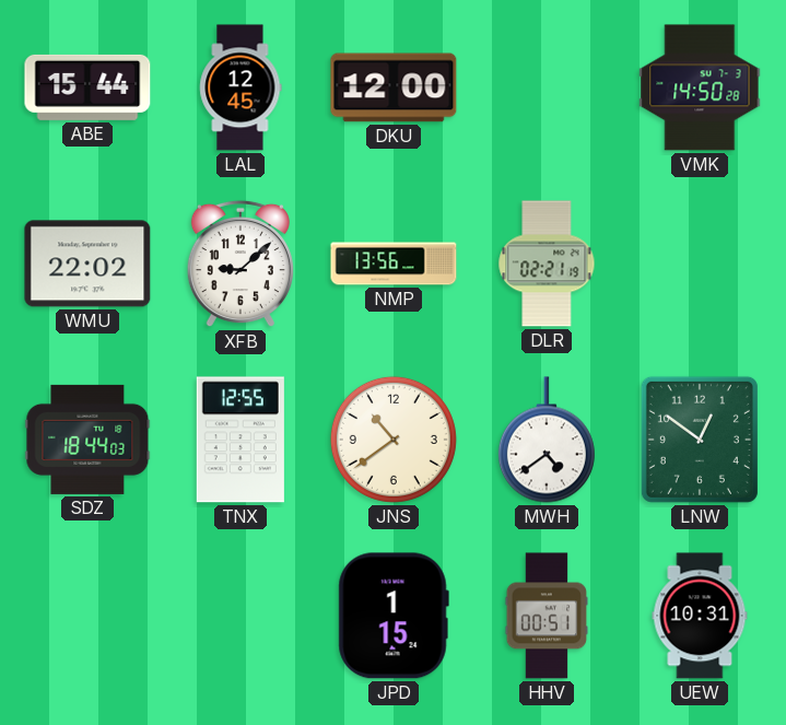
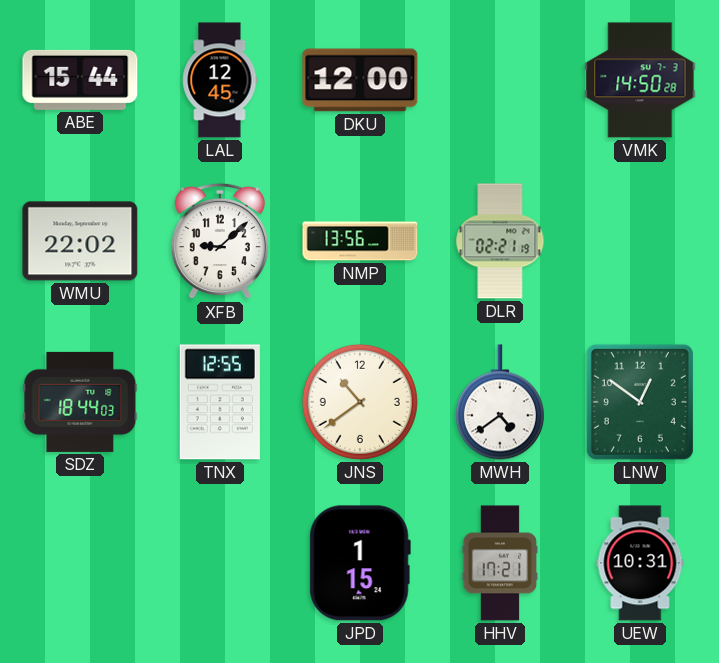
HHV: 00:51 -> 17:21
